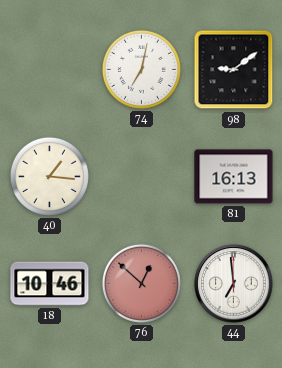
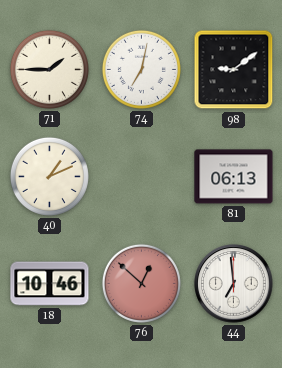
71: none -> 1:45
40: 1:16 -> 1:11
81: 16:13 -> 06:13
